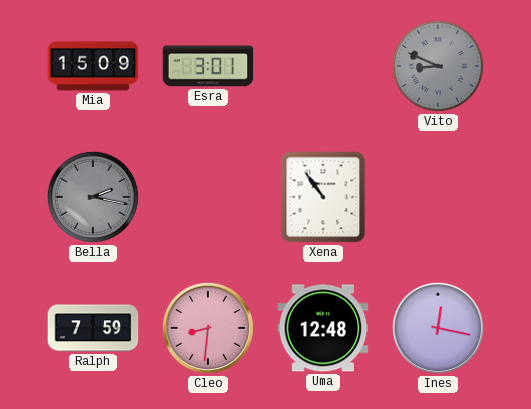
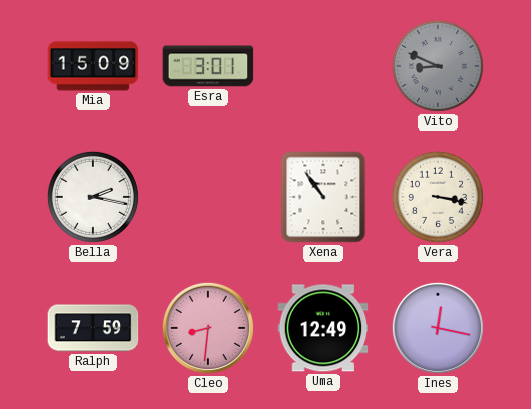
Bella dial: grey -> white
Vera: none -> 3:17
Uma: 12:48 -> 12:49
